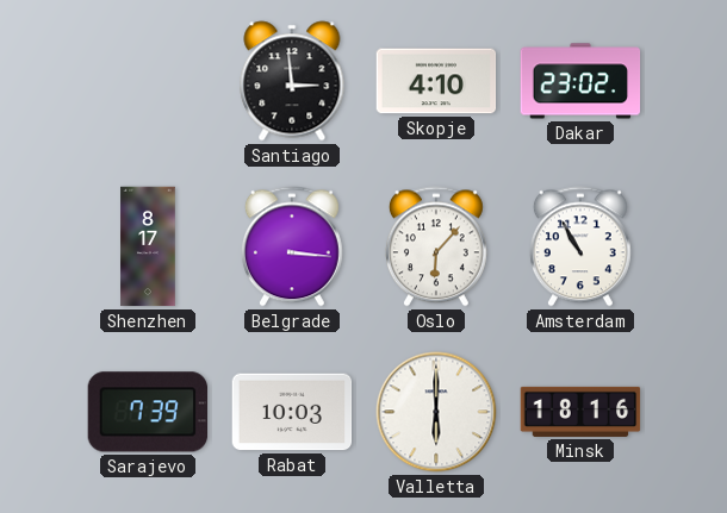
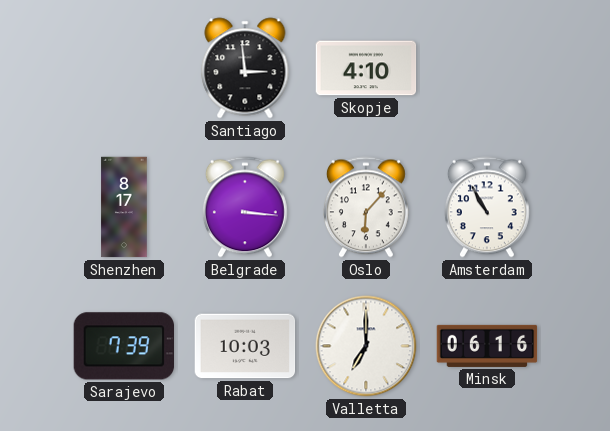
Dakar: 23:02 -> none
Valletta: 6:00 -> 7:00
Minsk: 18:16 -> 06:16
